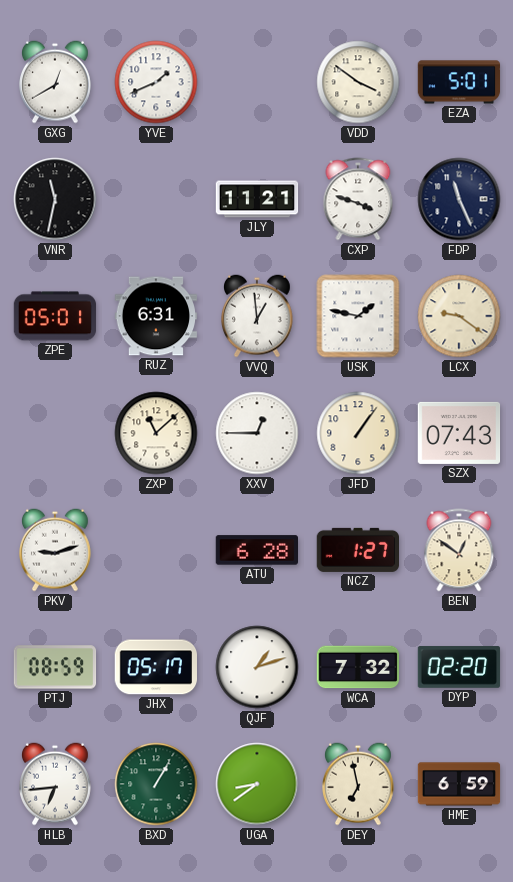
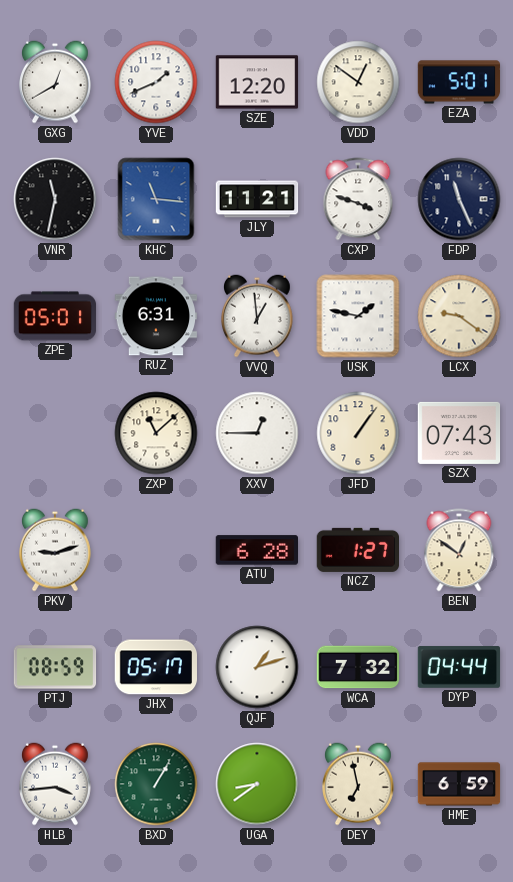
SZE: none -> 12:20
VDD: 3:51 -> 12:51
KHC: none -> 11:16
DYP: 02:20 -> 04:44
HLB: 6:44 -> 3:44
